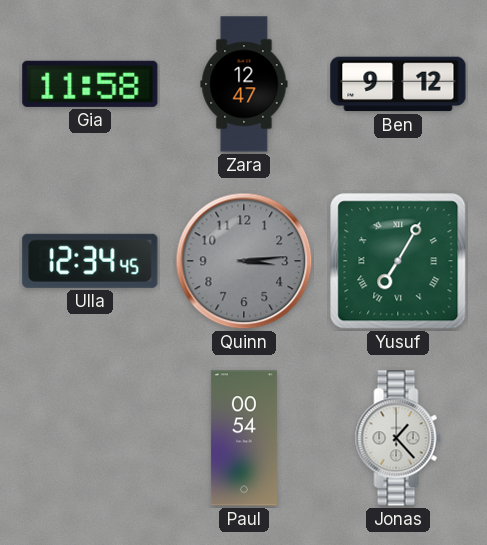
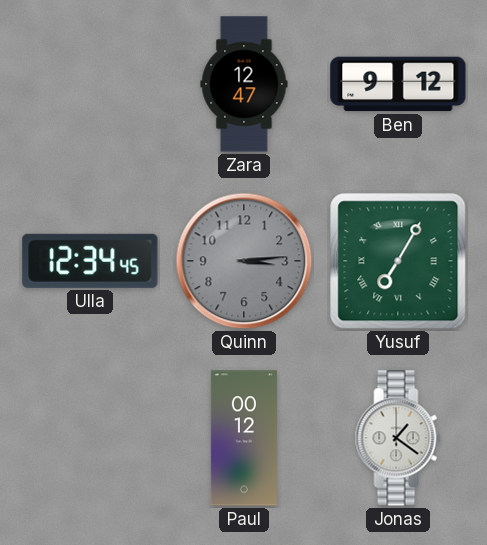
Gia: 11:58 -> none
Paul: 00:54 -> 00:12
Jonas: 1:23 -> 1:21
